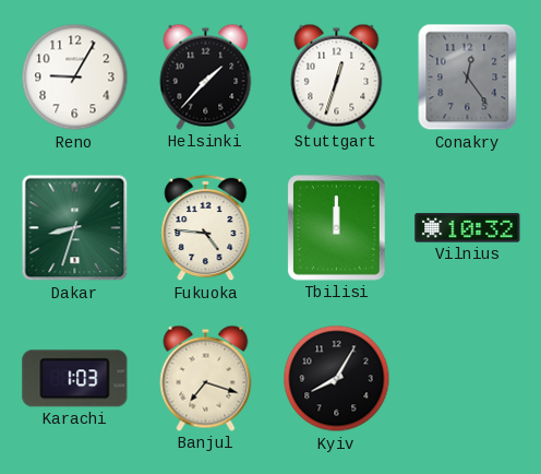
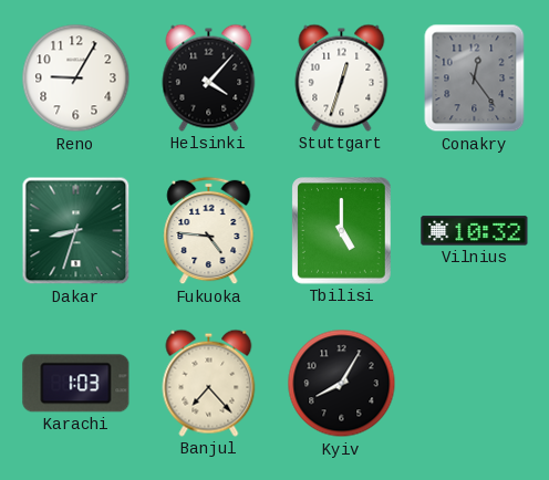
Helsinki: 1:37 -> 4:07
Tbilisi: 12:00 -> 5:00
Banjul: 7:18 -> 7:23
